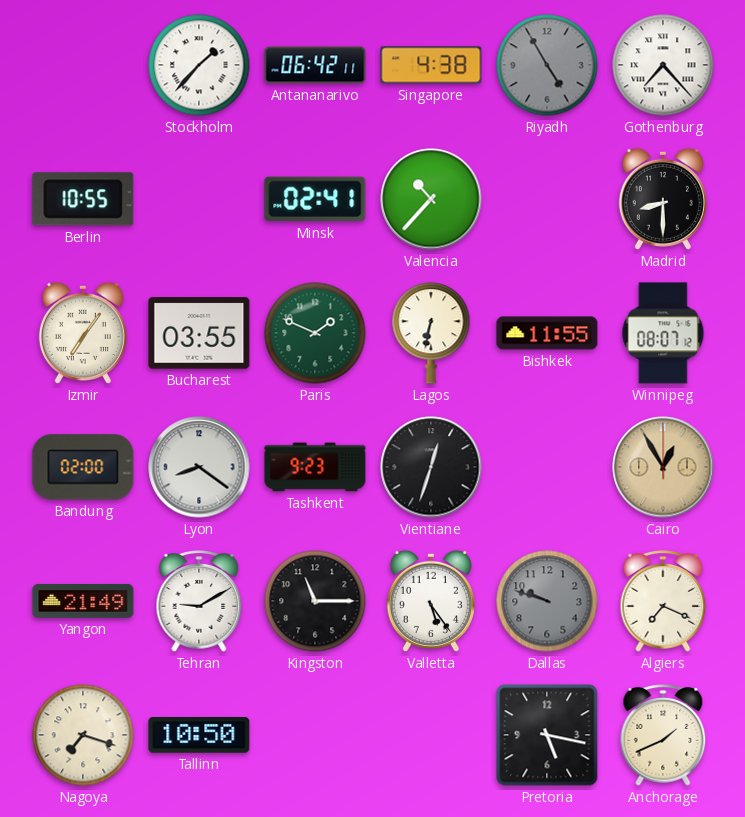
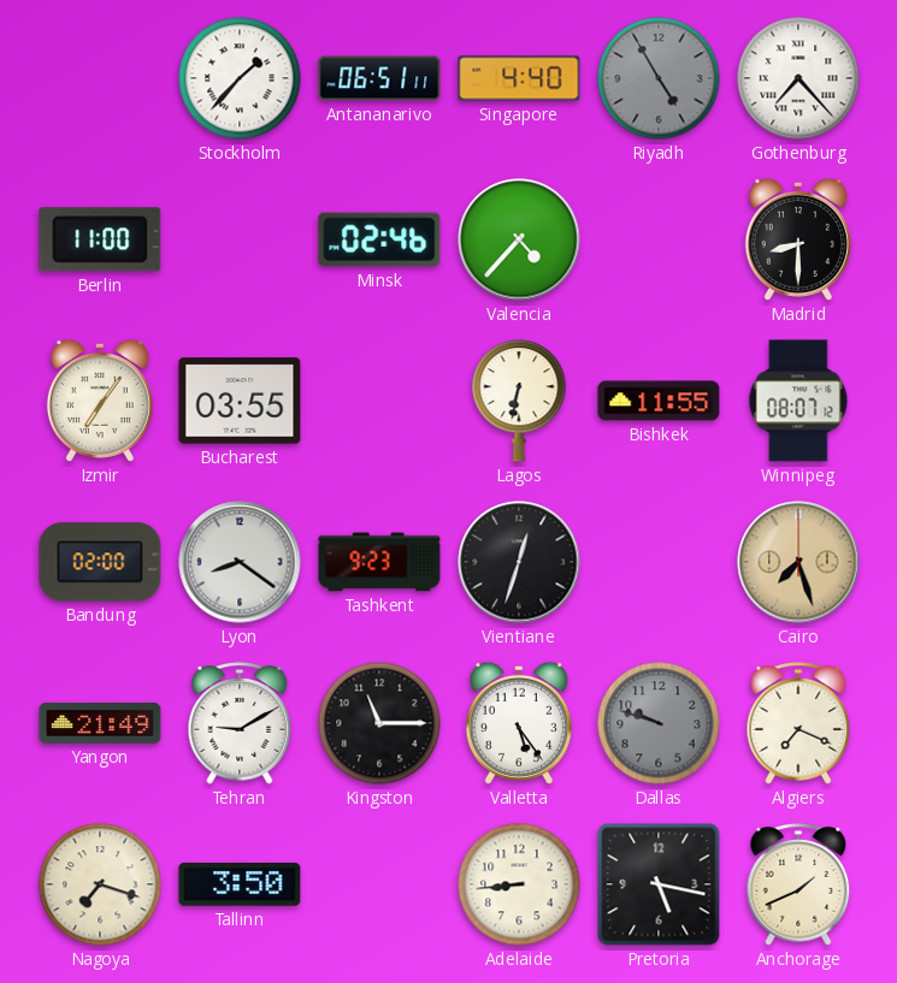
Antananarivo: 06:42 -> 06:51
Singapore: 4:38 -> 4:40
Berlin: 10:55 -> 11:00
Minsk: 02:41 -> 02:46
Valencia: 10:37 -> 4:37
Paris: 1:49 -> none
Cairo: 12:55 -> 7:27
Tallinn: 10:50 -> 3:50
Adelaide: none -> 8:44
